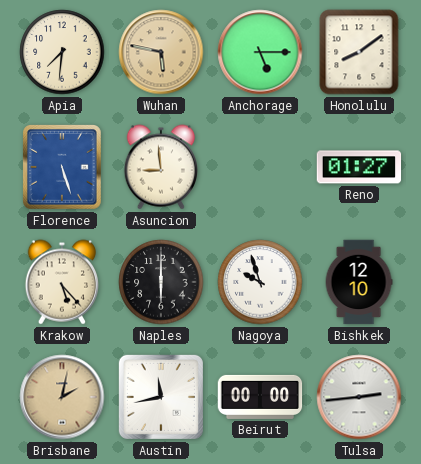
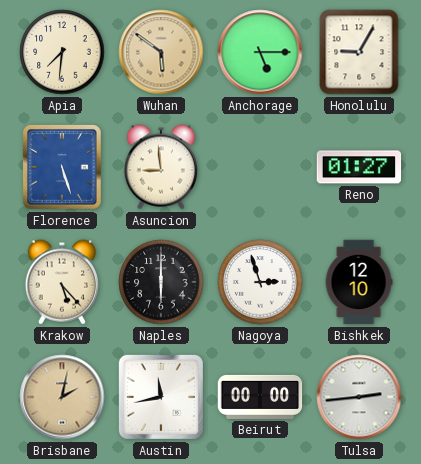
Wuhan: 5:47 -> 5:51
Honolulu: 8:09 -> 9:05
Nagoya: 9:57 -> 2:57
